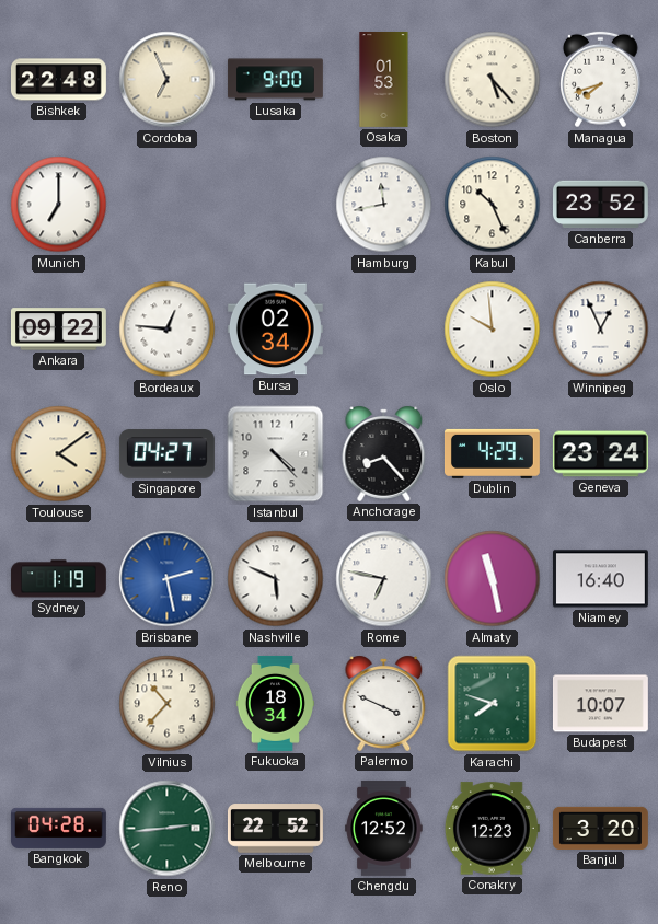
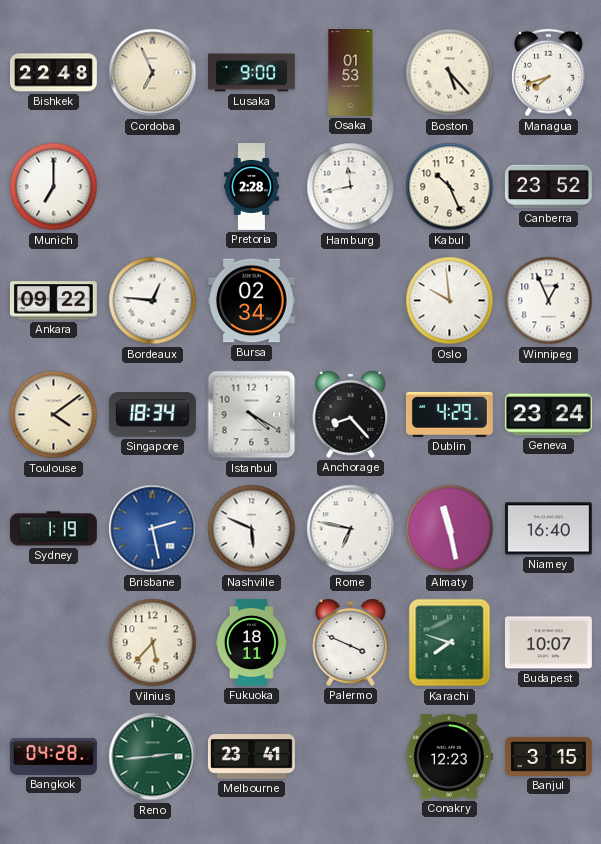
Pretoria: none -> 2:28
Singapore: 04:27 -> 18:34
Istanbul: 4:23 -> 4:20
Vilnius: 10:37 -> 5:37
Fukuoka: 18:34 -> 18:11
Melbourne: 22:52 -> 23:41
Chengdu: 12:52 -> none
Banjul: 3:20 -> 3:15
